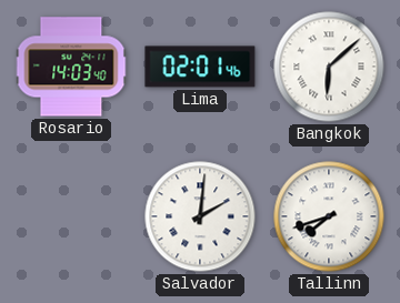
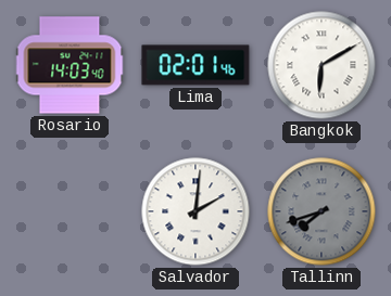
Bangkok: 6:08 -> 6:10
Tallinn dial: white -> grey
